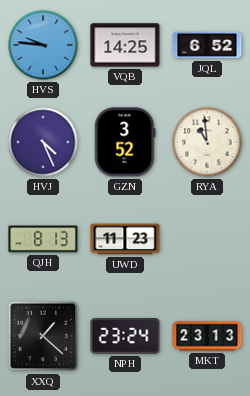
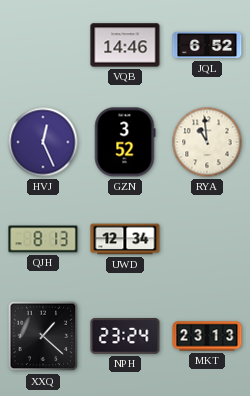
HVS: 9:46 -> none
VQB: 14:25 -> 14:46
HVJ: 4:26 -> 12:26
UWD: 11:23 -> 12:34
